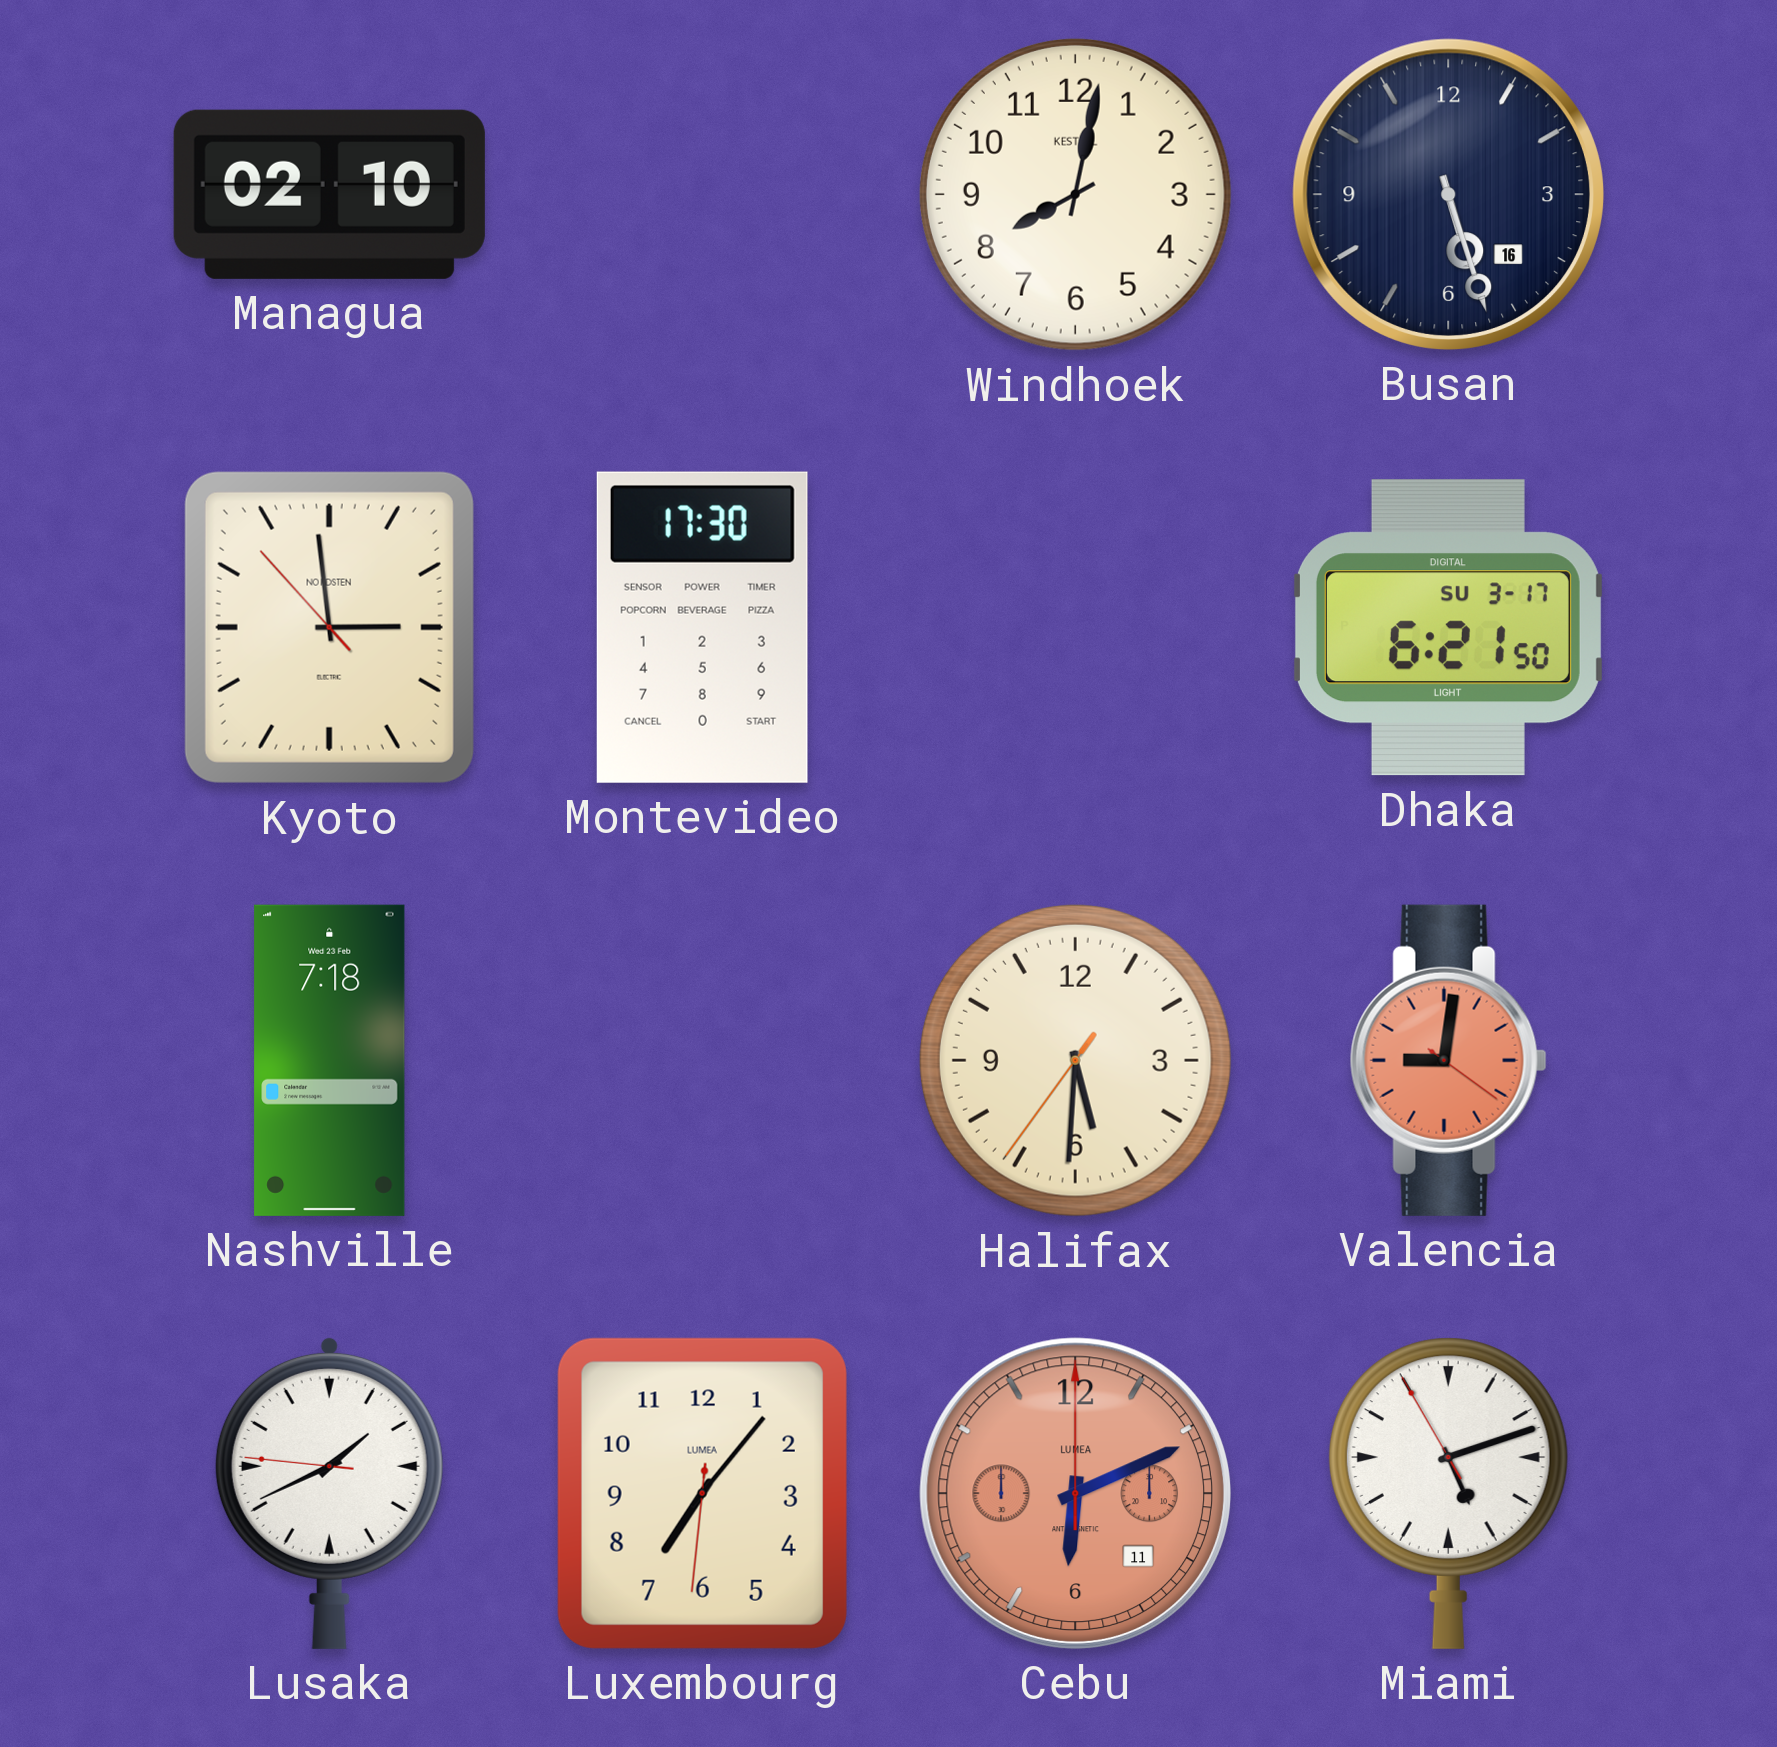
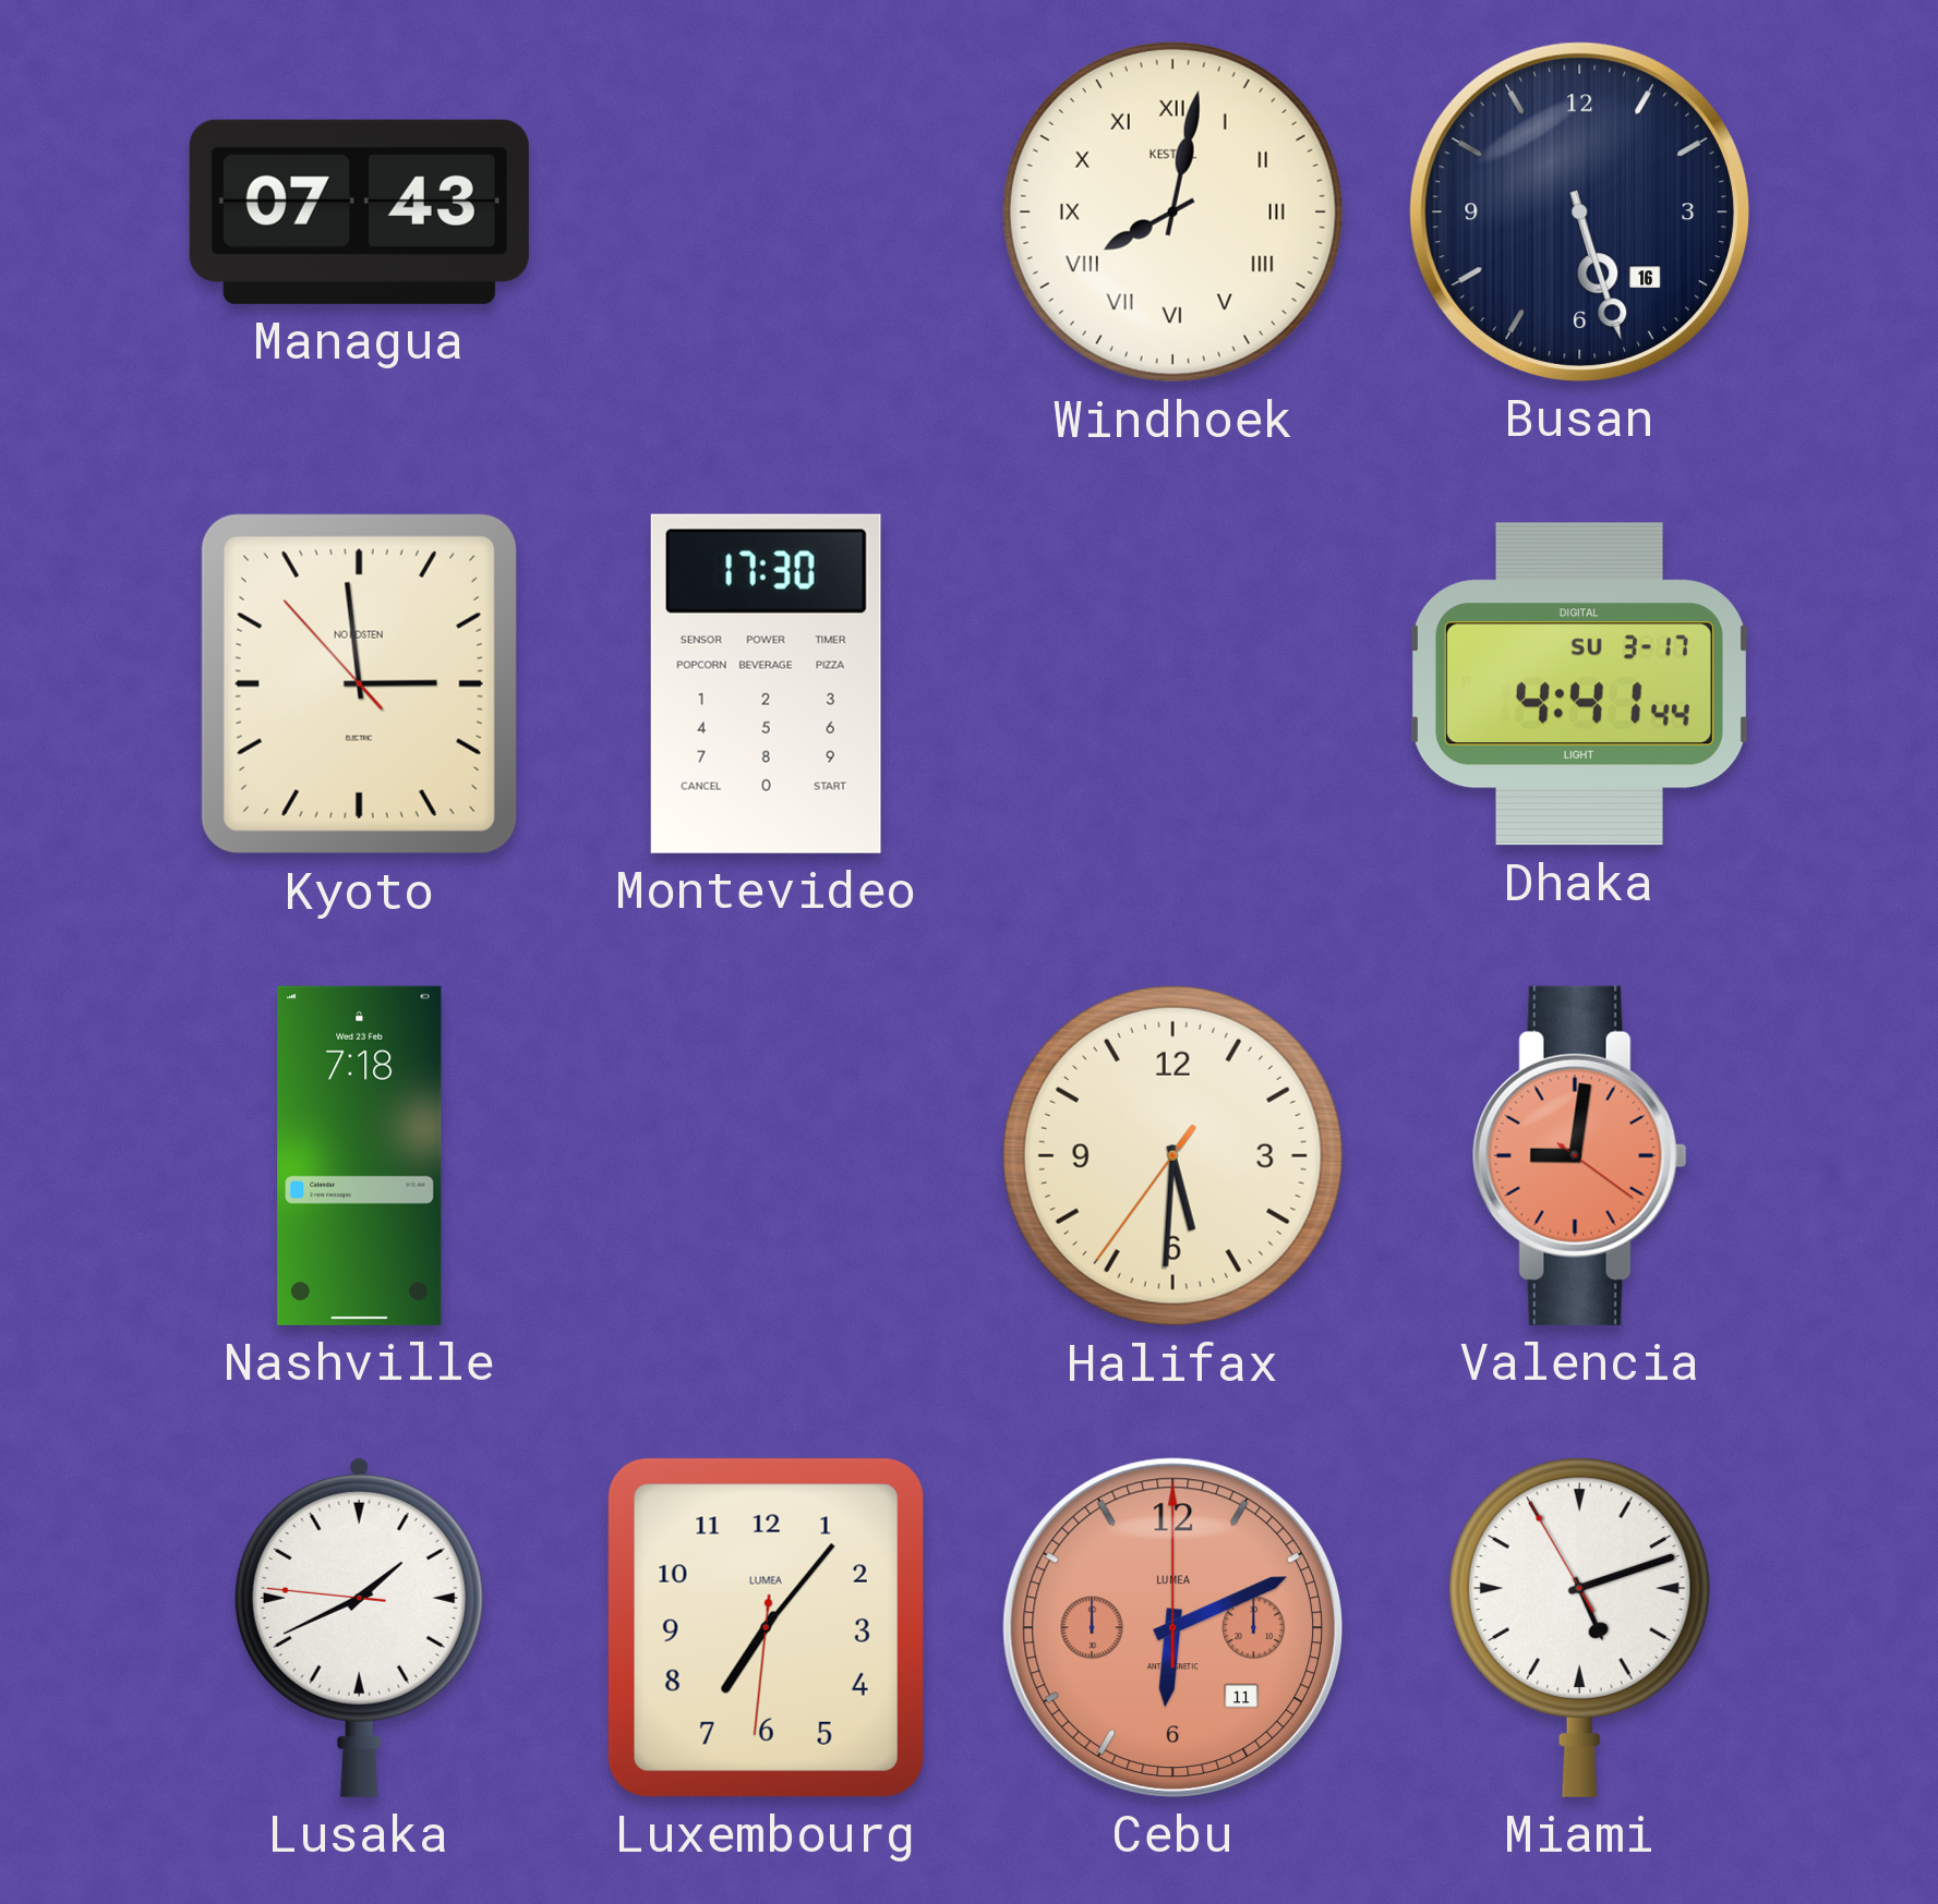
Managua: 02:10 -> 07:43
Windhoek numerals: Arabic -> Roman
Dhaka: 6:21 -> 4:41
